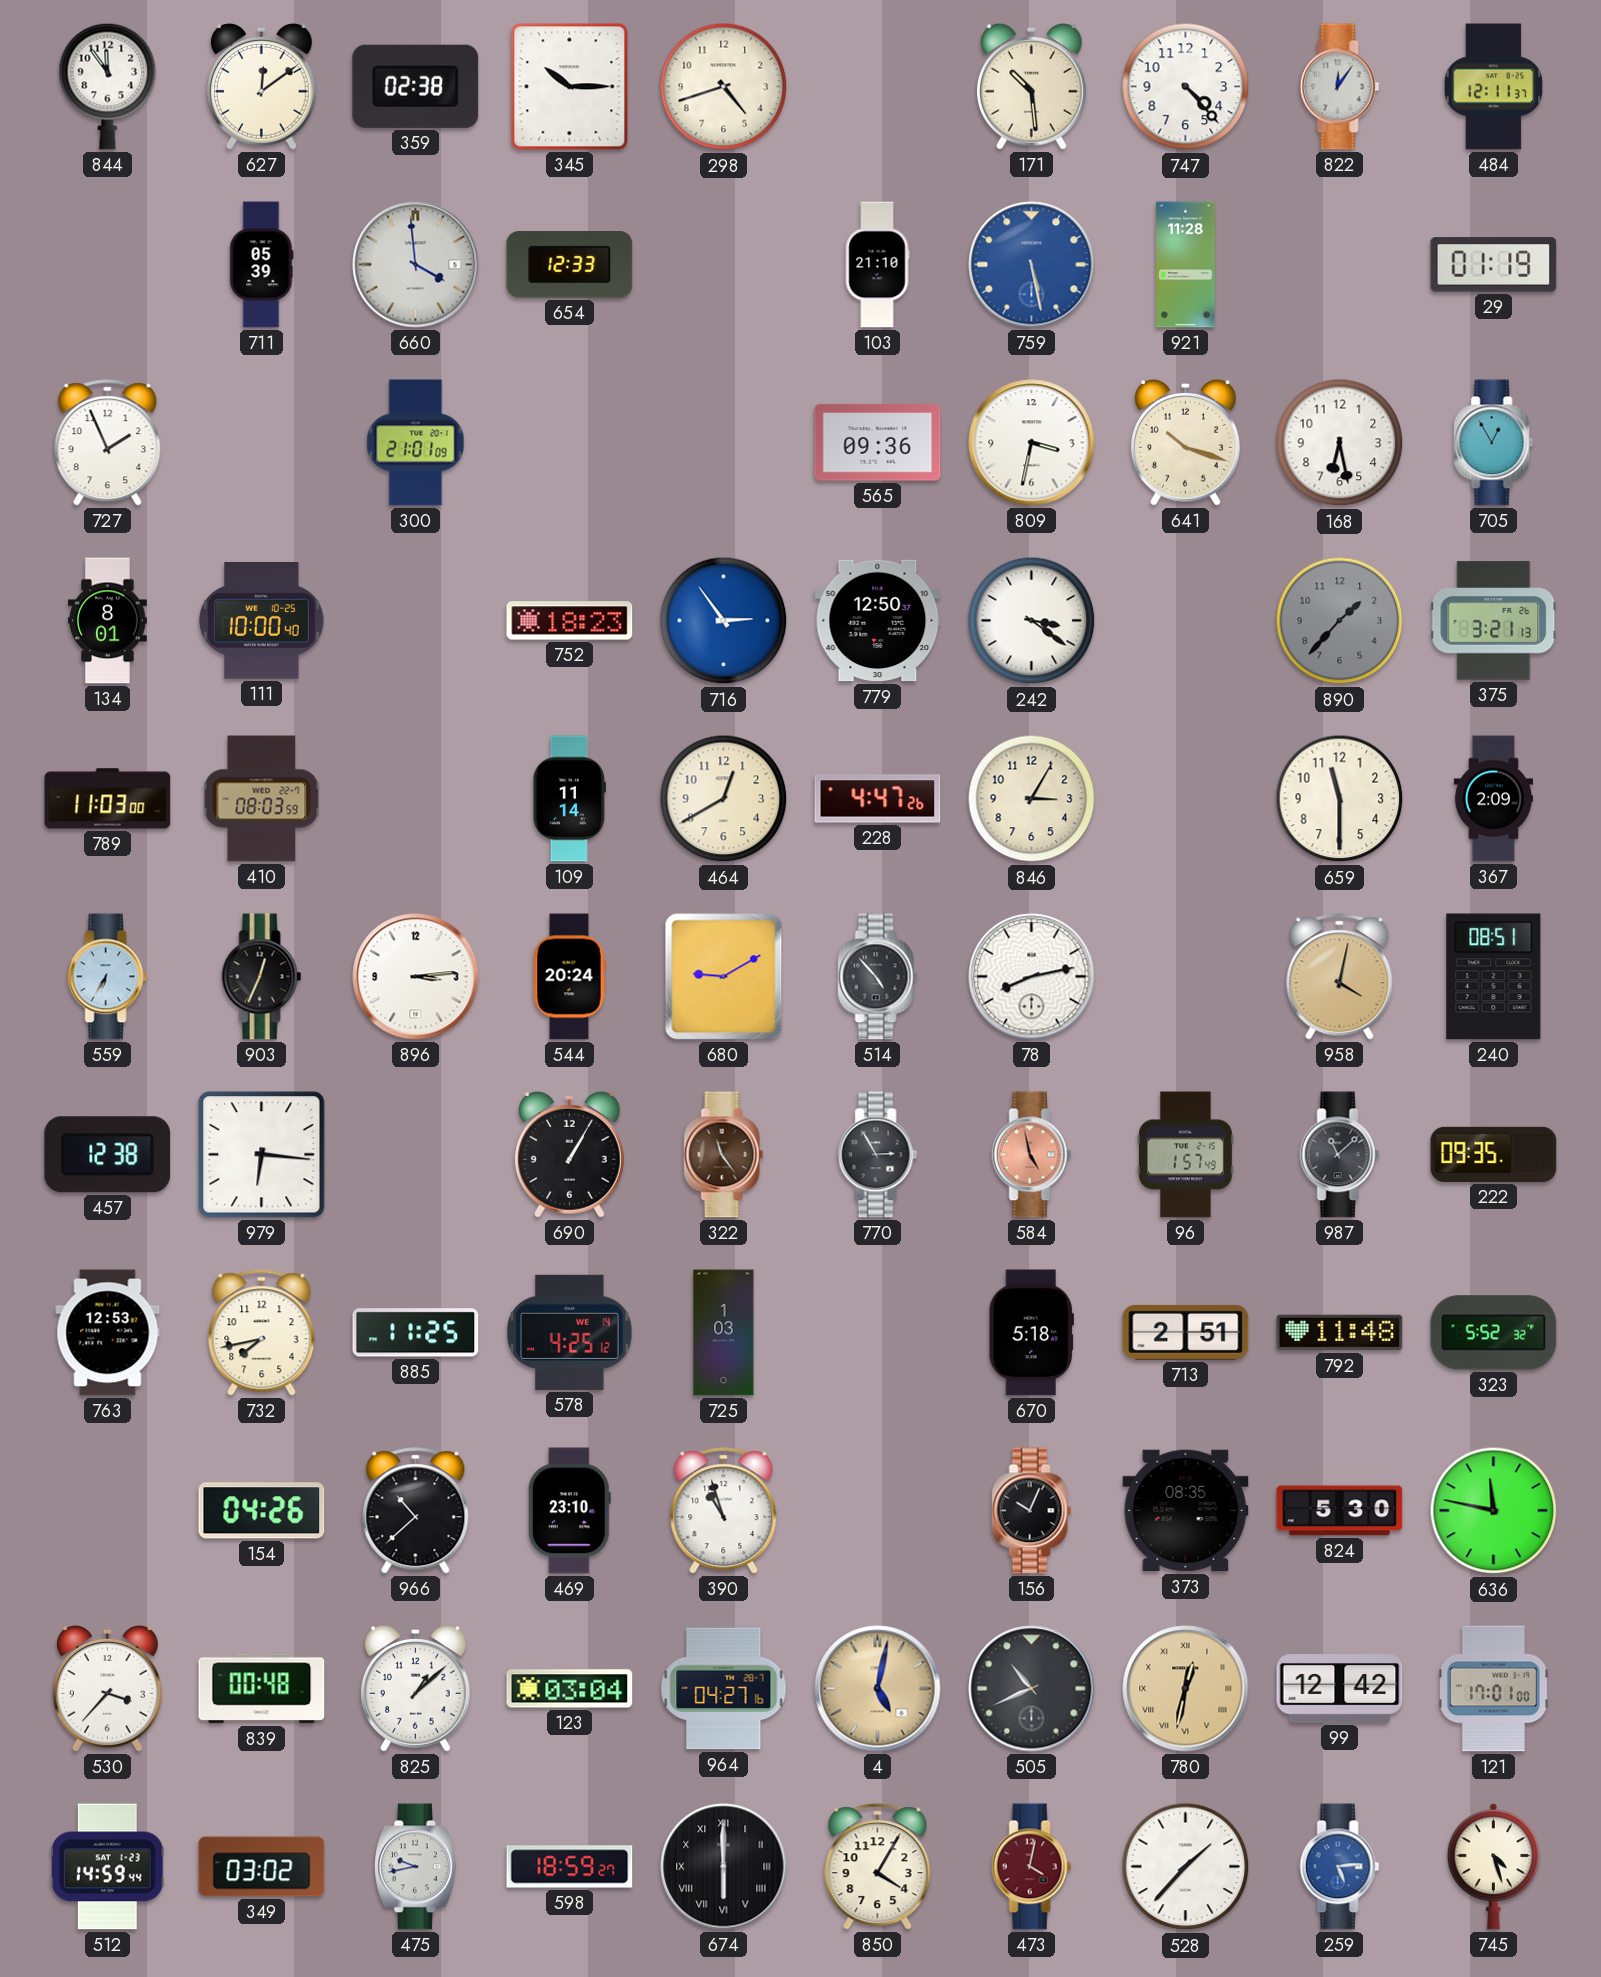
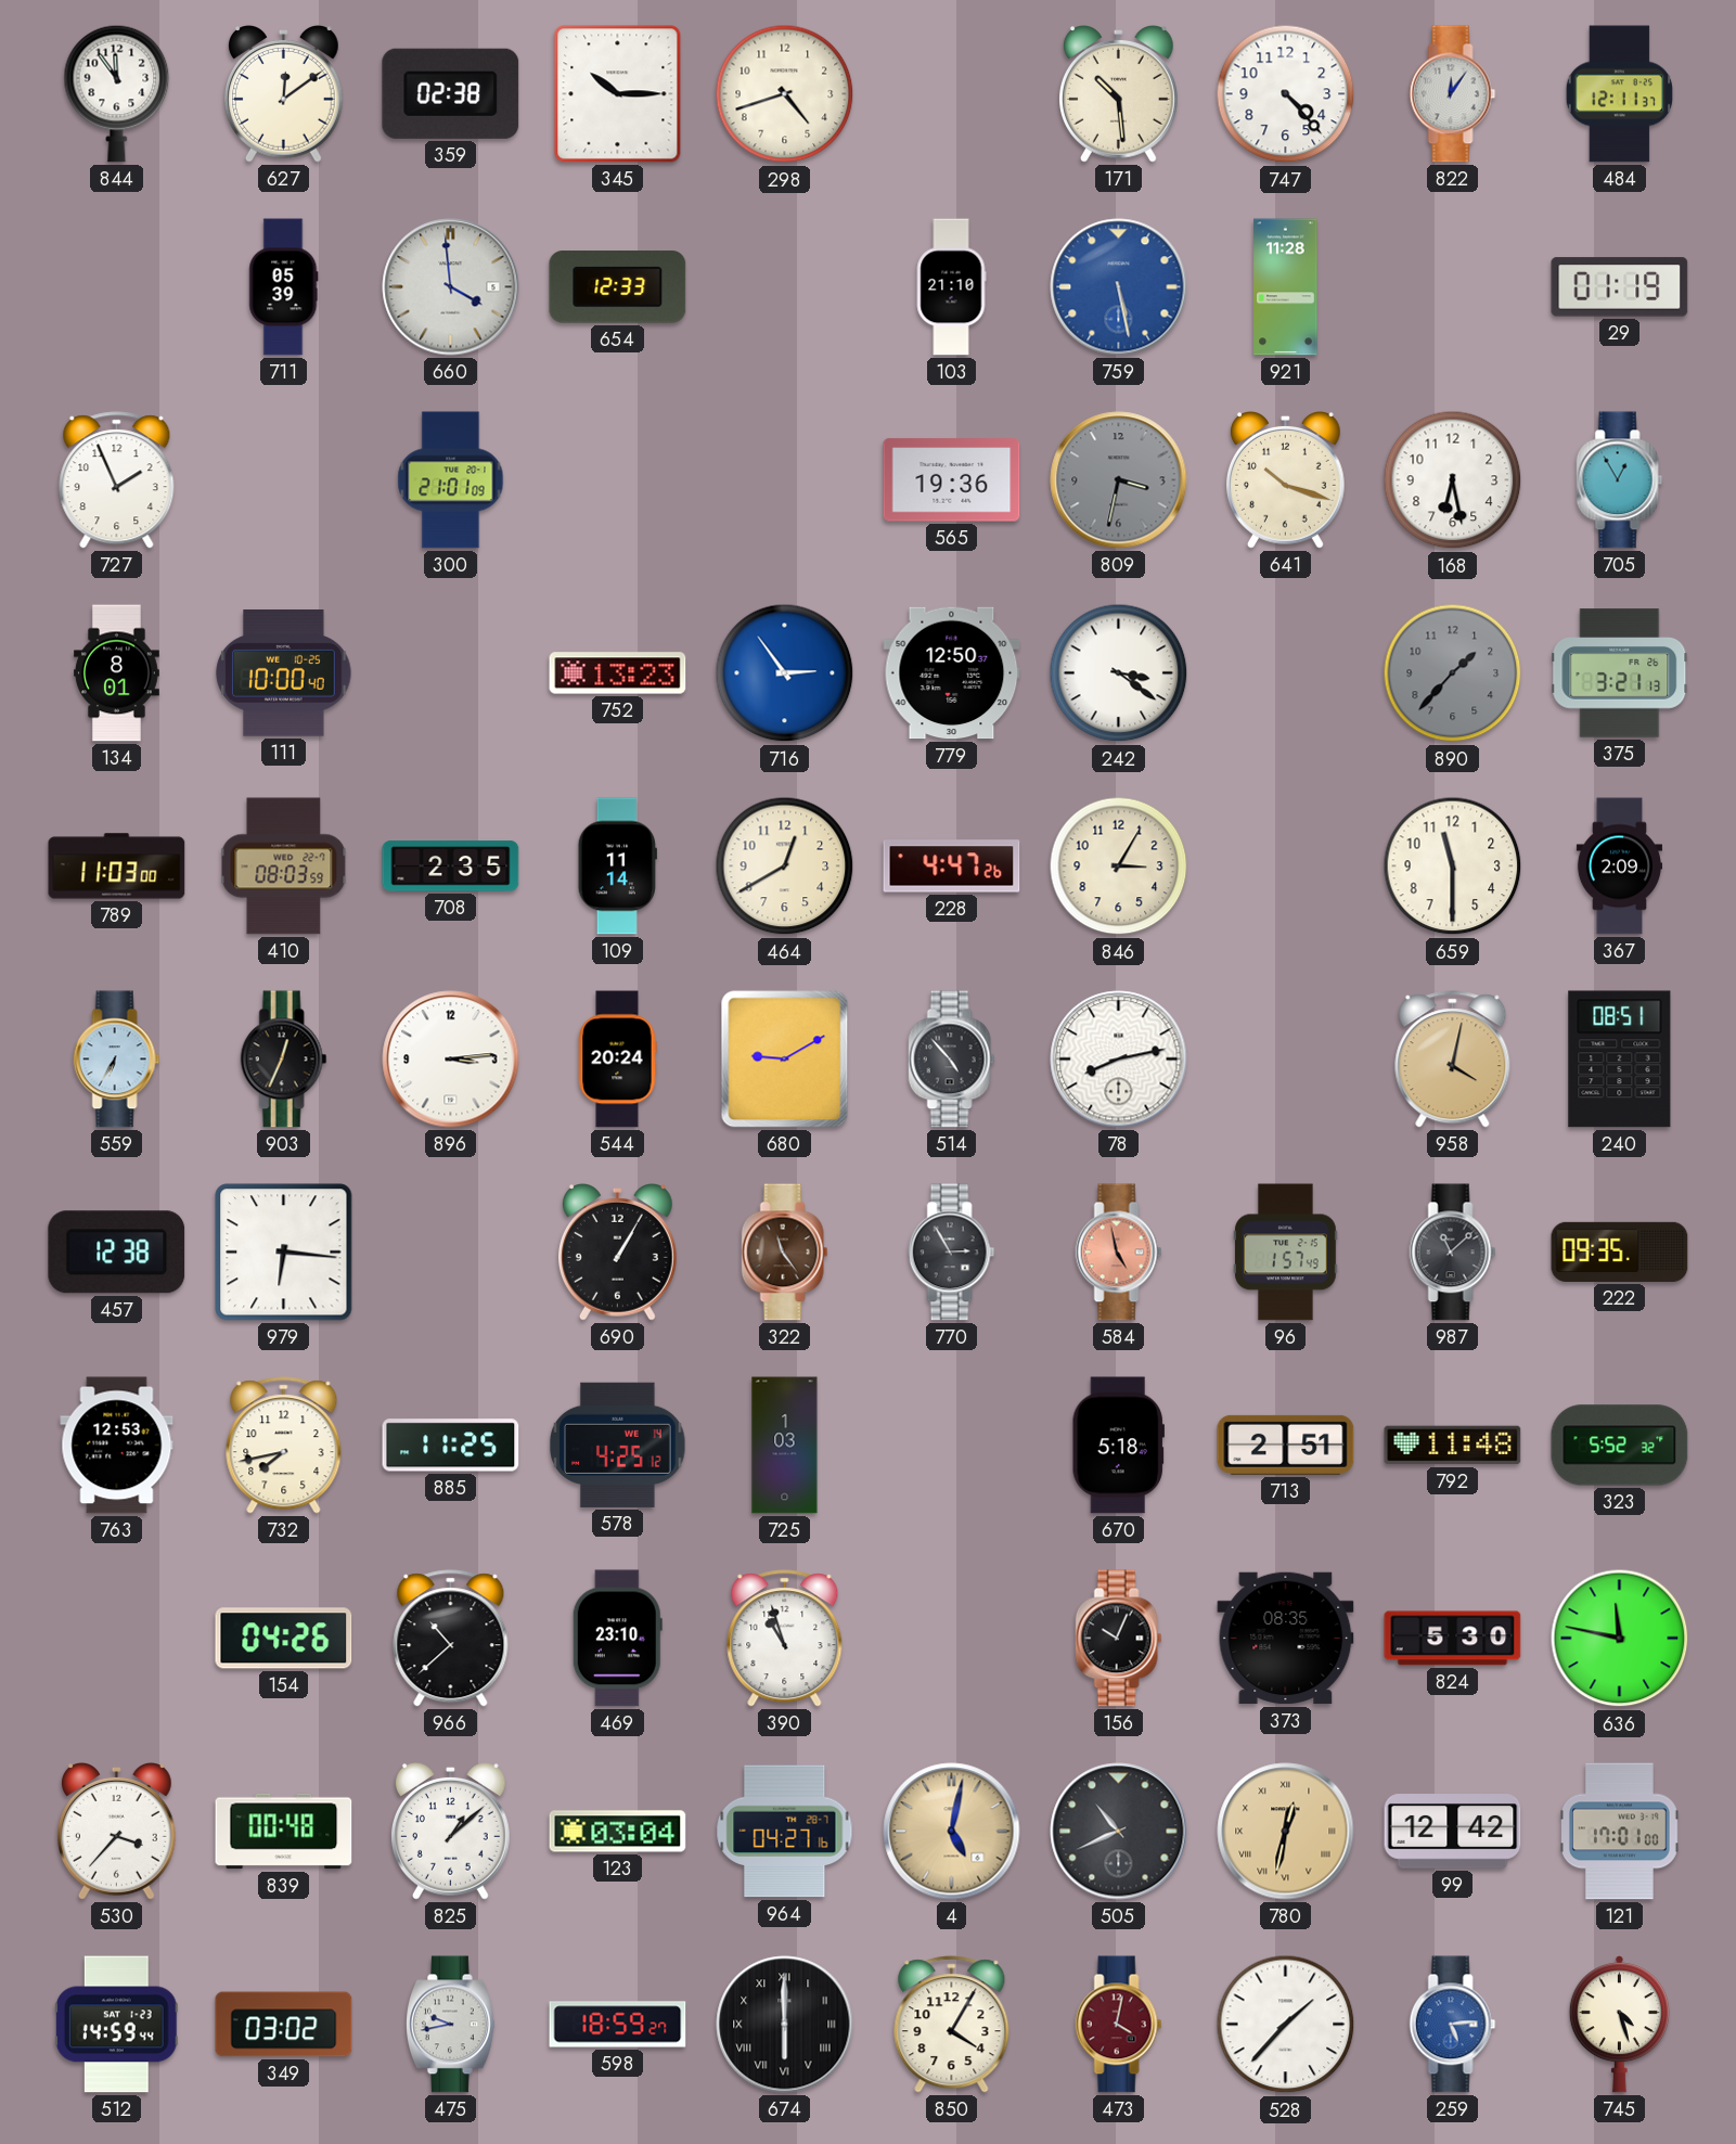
565: 09:36 -> 19:36
809 dial: white -> grey
752: 18:23 -> 13:23
708: none -> 2:35
